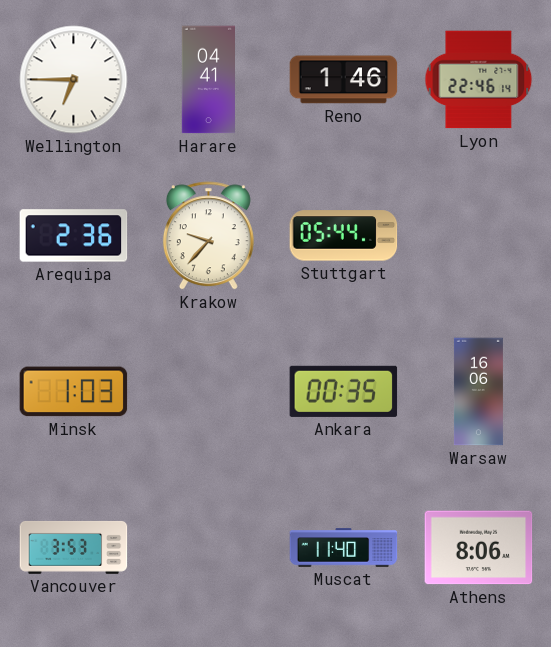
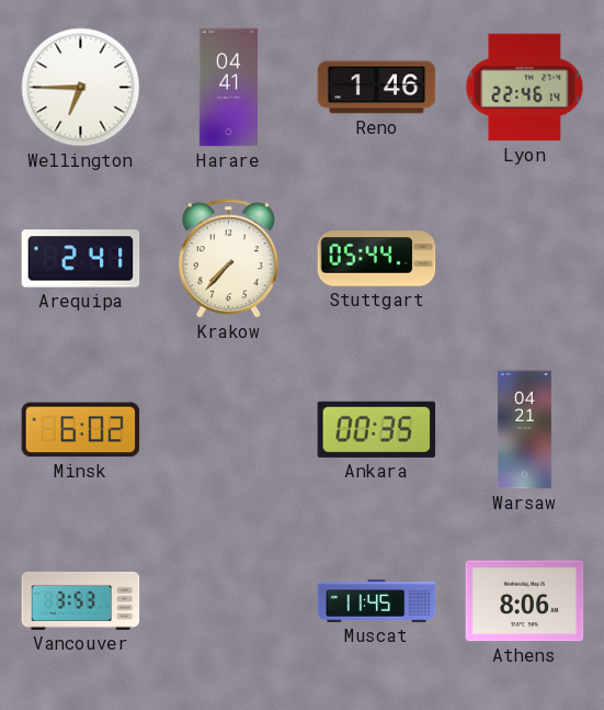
Arequipa: 2:36 -> 2:41
Krakow: 9:37 -> 7:37
Minsk: 1:03 -> 6:02
Warsaw: 16:06 -> 04:21
Muscat: 11:40 -> 11:45
